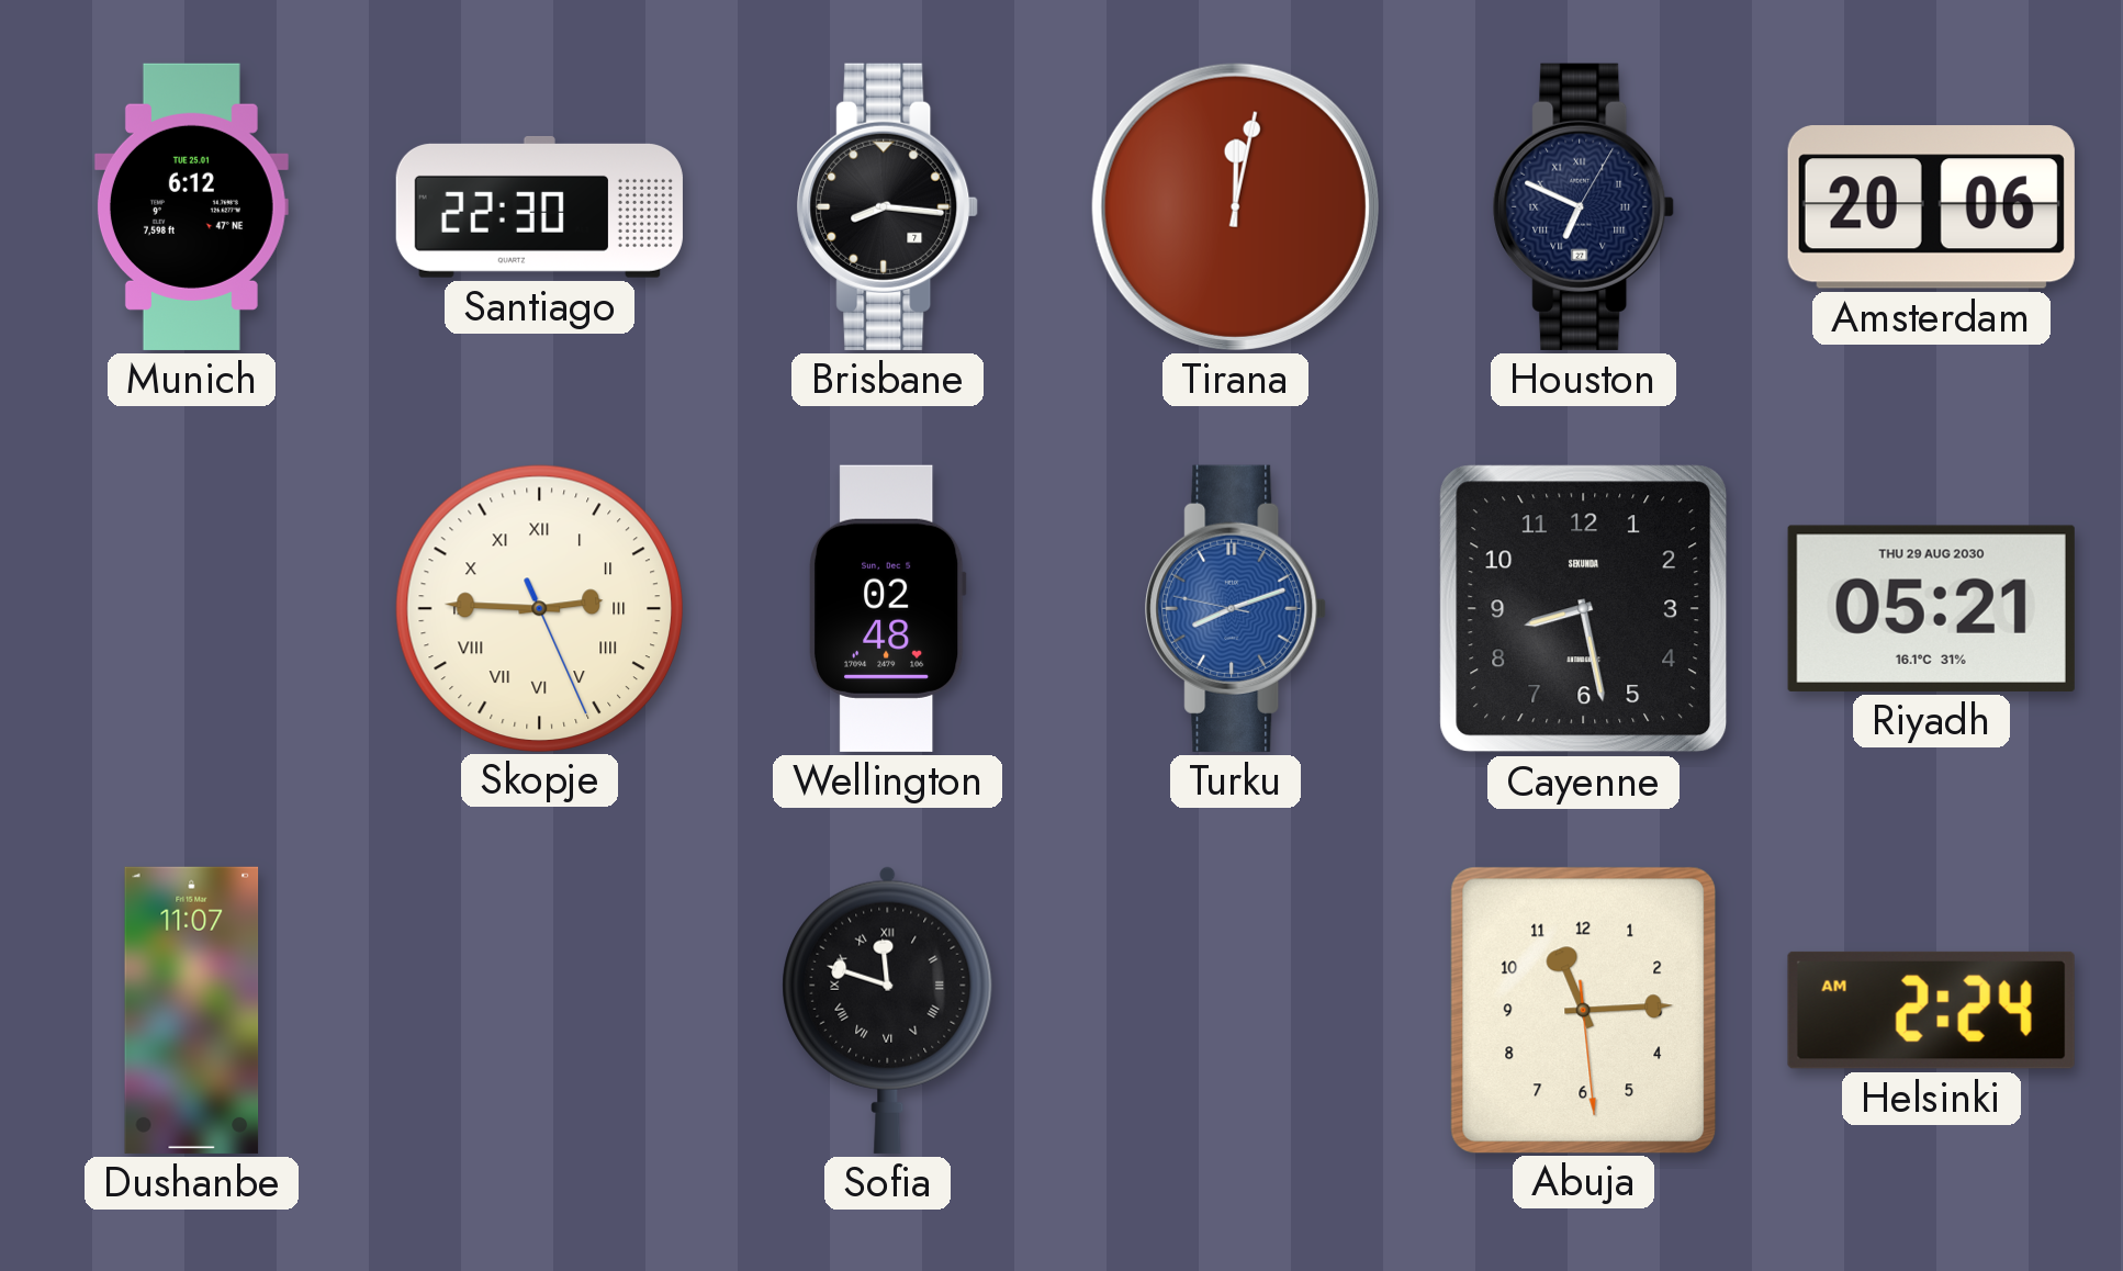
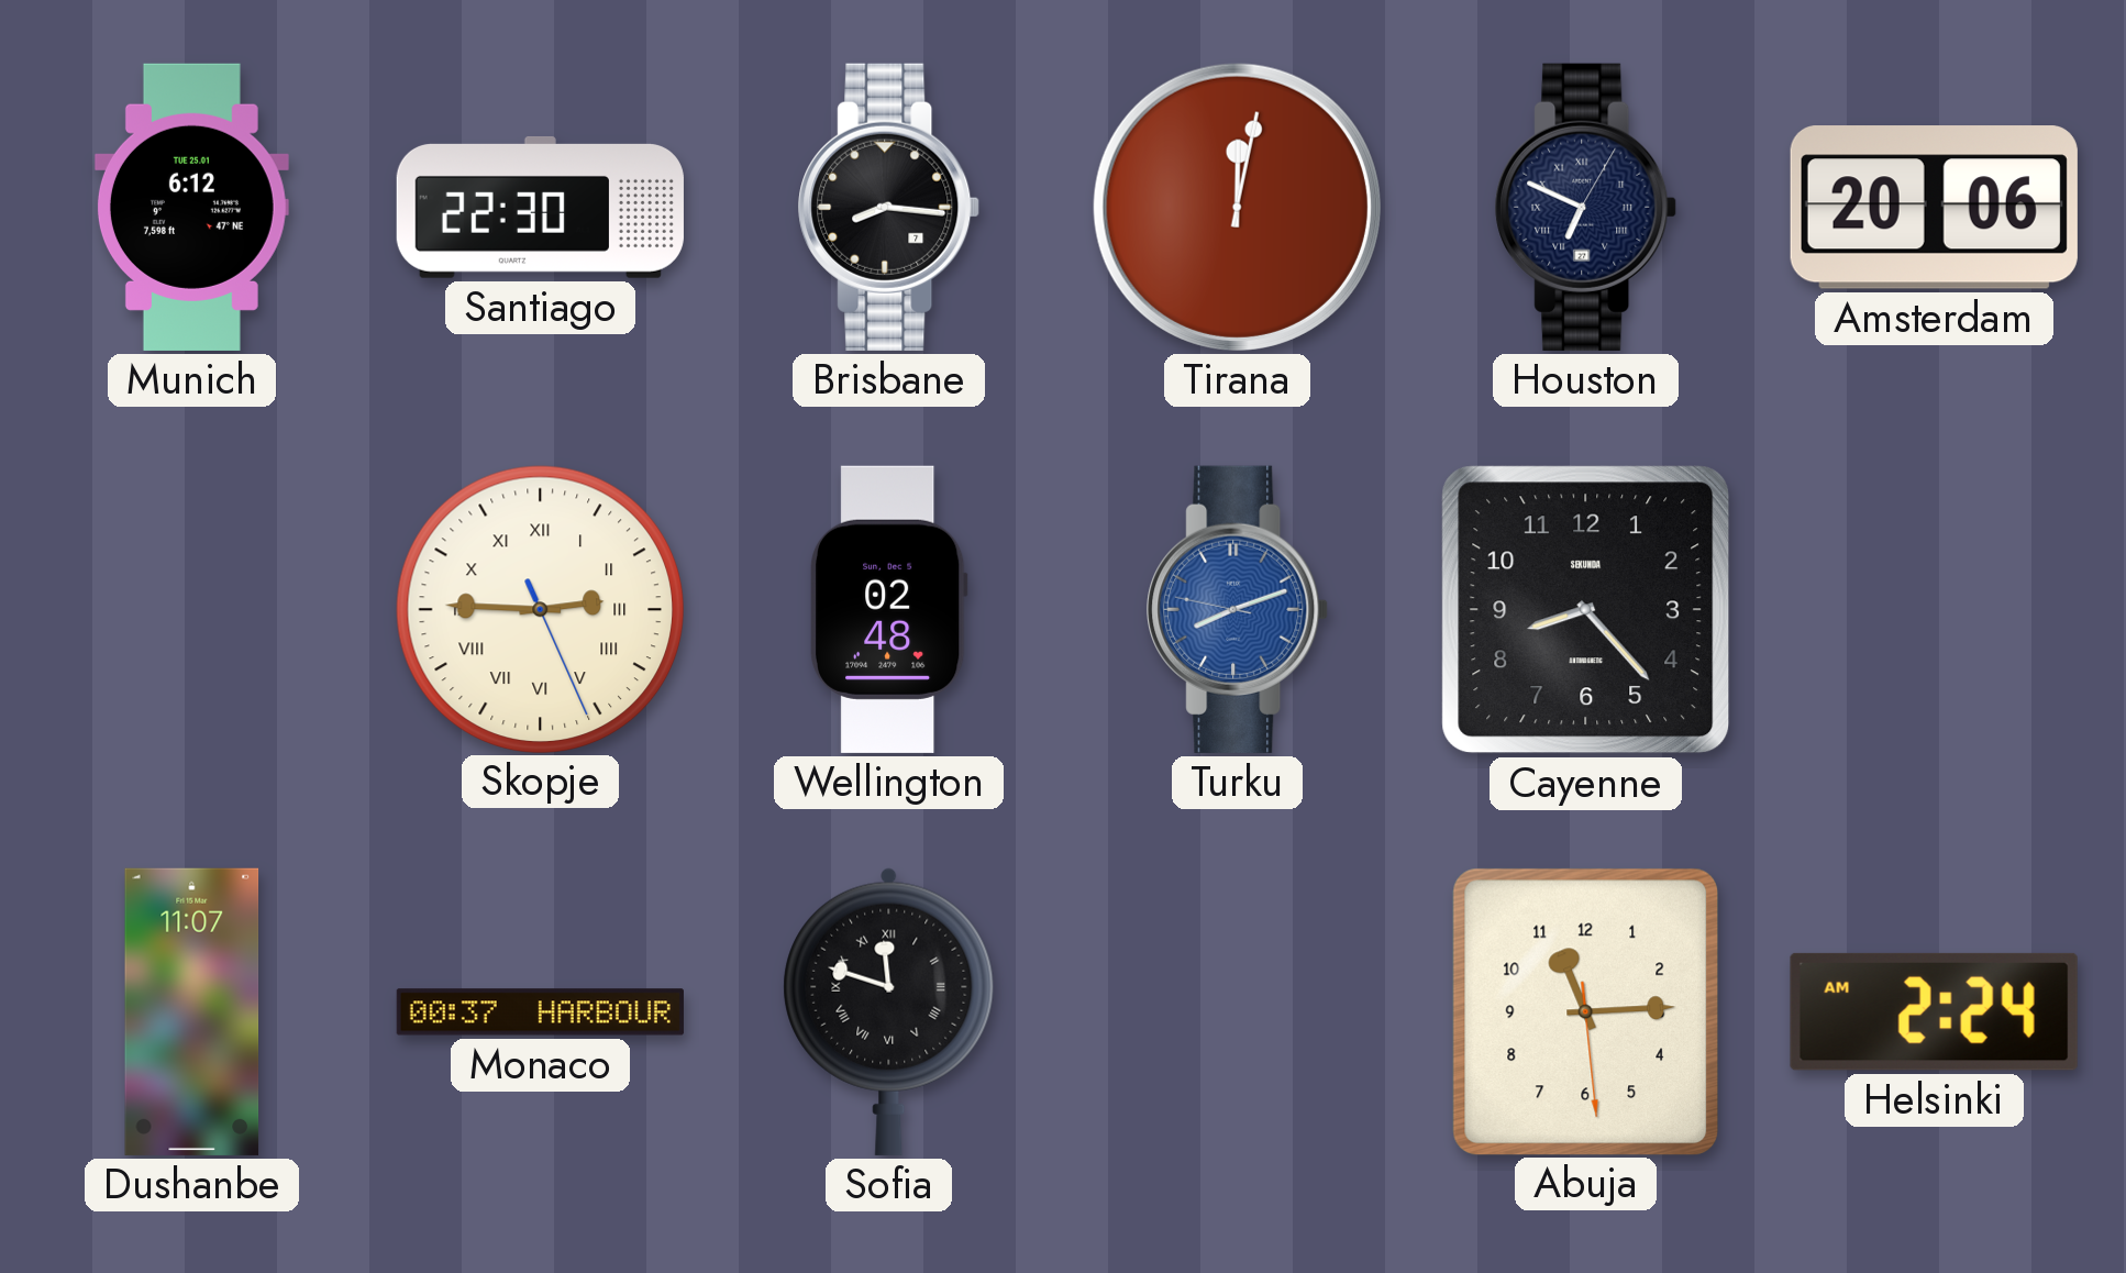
Cayenne: 8:28 -> 8:23
Riyadh: 05:21 -> none
Monaco: none -> 00:37
